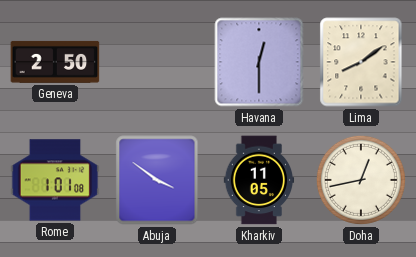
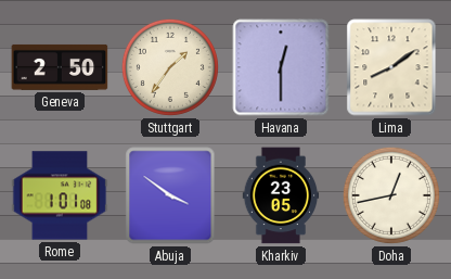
Stuttgart: none -> 1:36
Kharkiv: 11:05 -> 23:05
